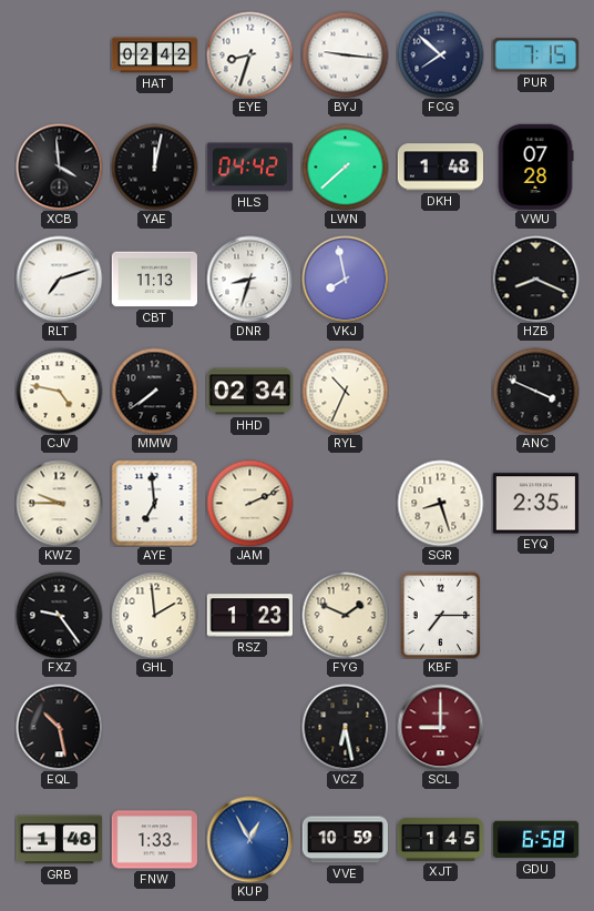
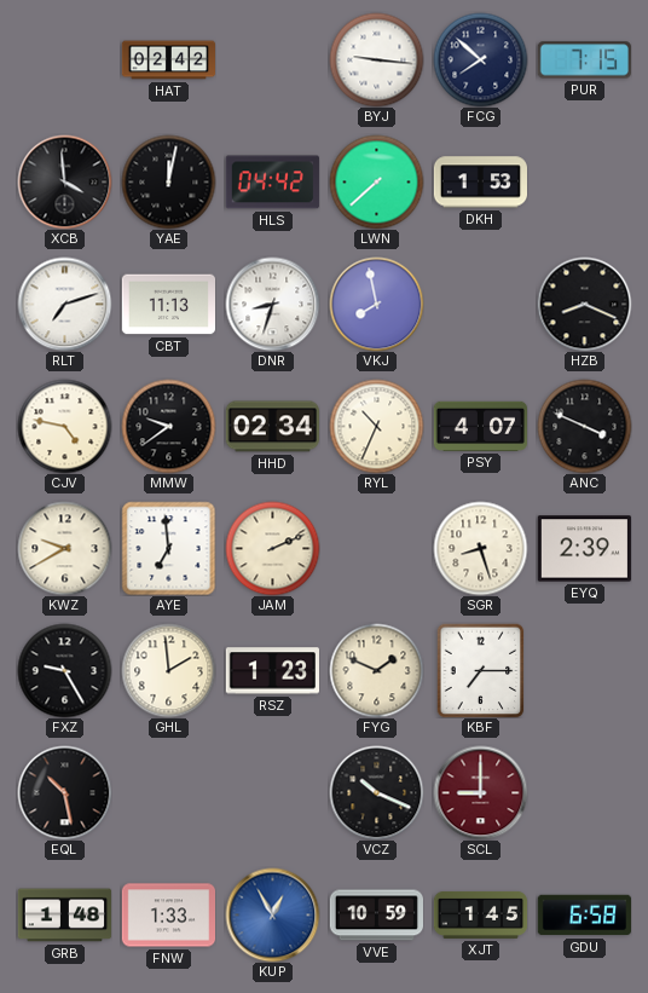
EYE: 8:33 -> none
DKH: 1:48 -> 1:53
VWU: 07:28 -> none
MMW: 7:39 -> 9:39
PSY: none -> 4:07
KWZ: 9:45 -> 9:40
EYQ: 2:35 -> 2:39
FXZ: 9:24 -> 9:25
VCZ: 6:28 -> 10:19
